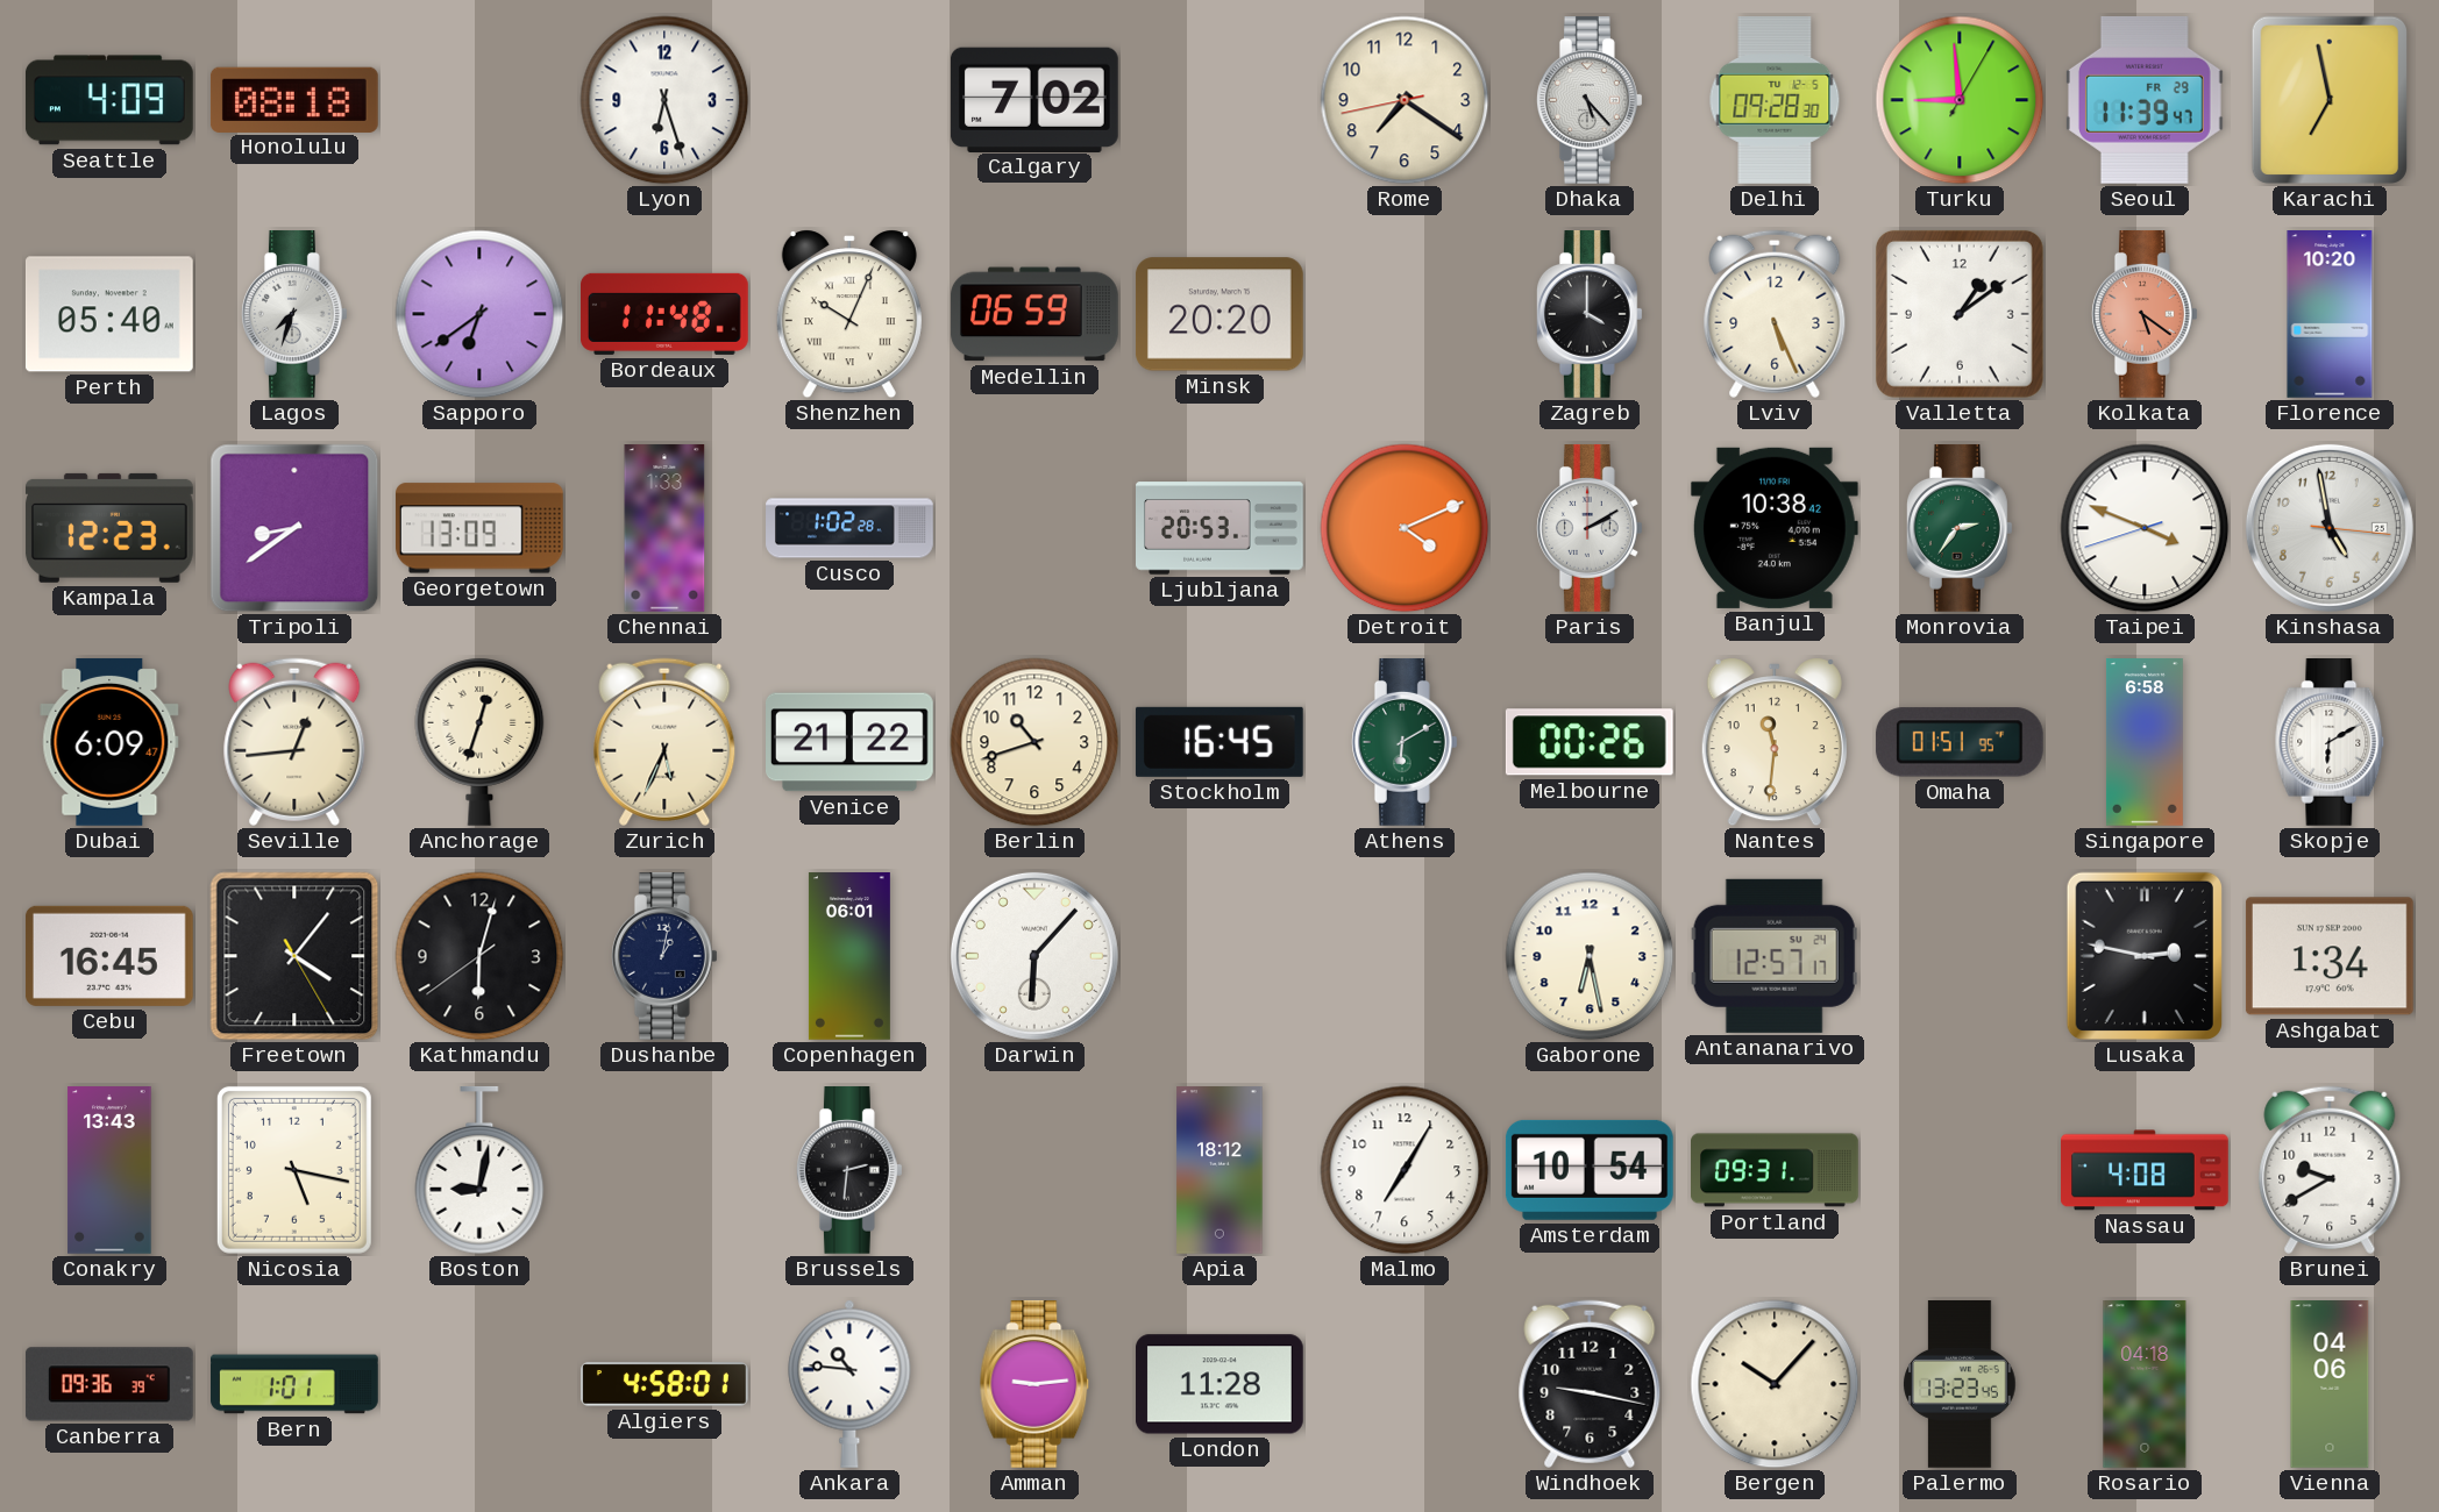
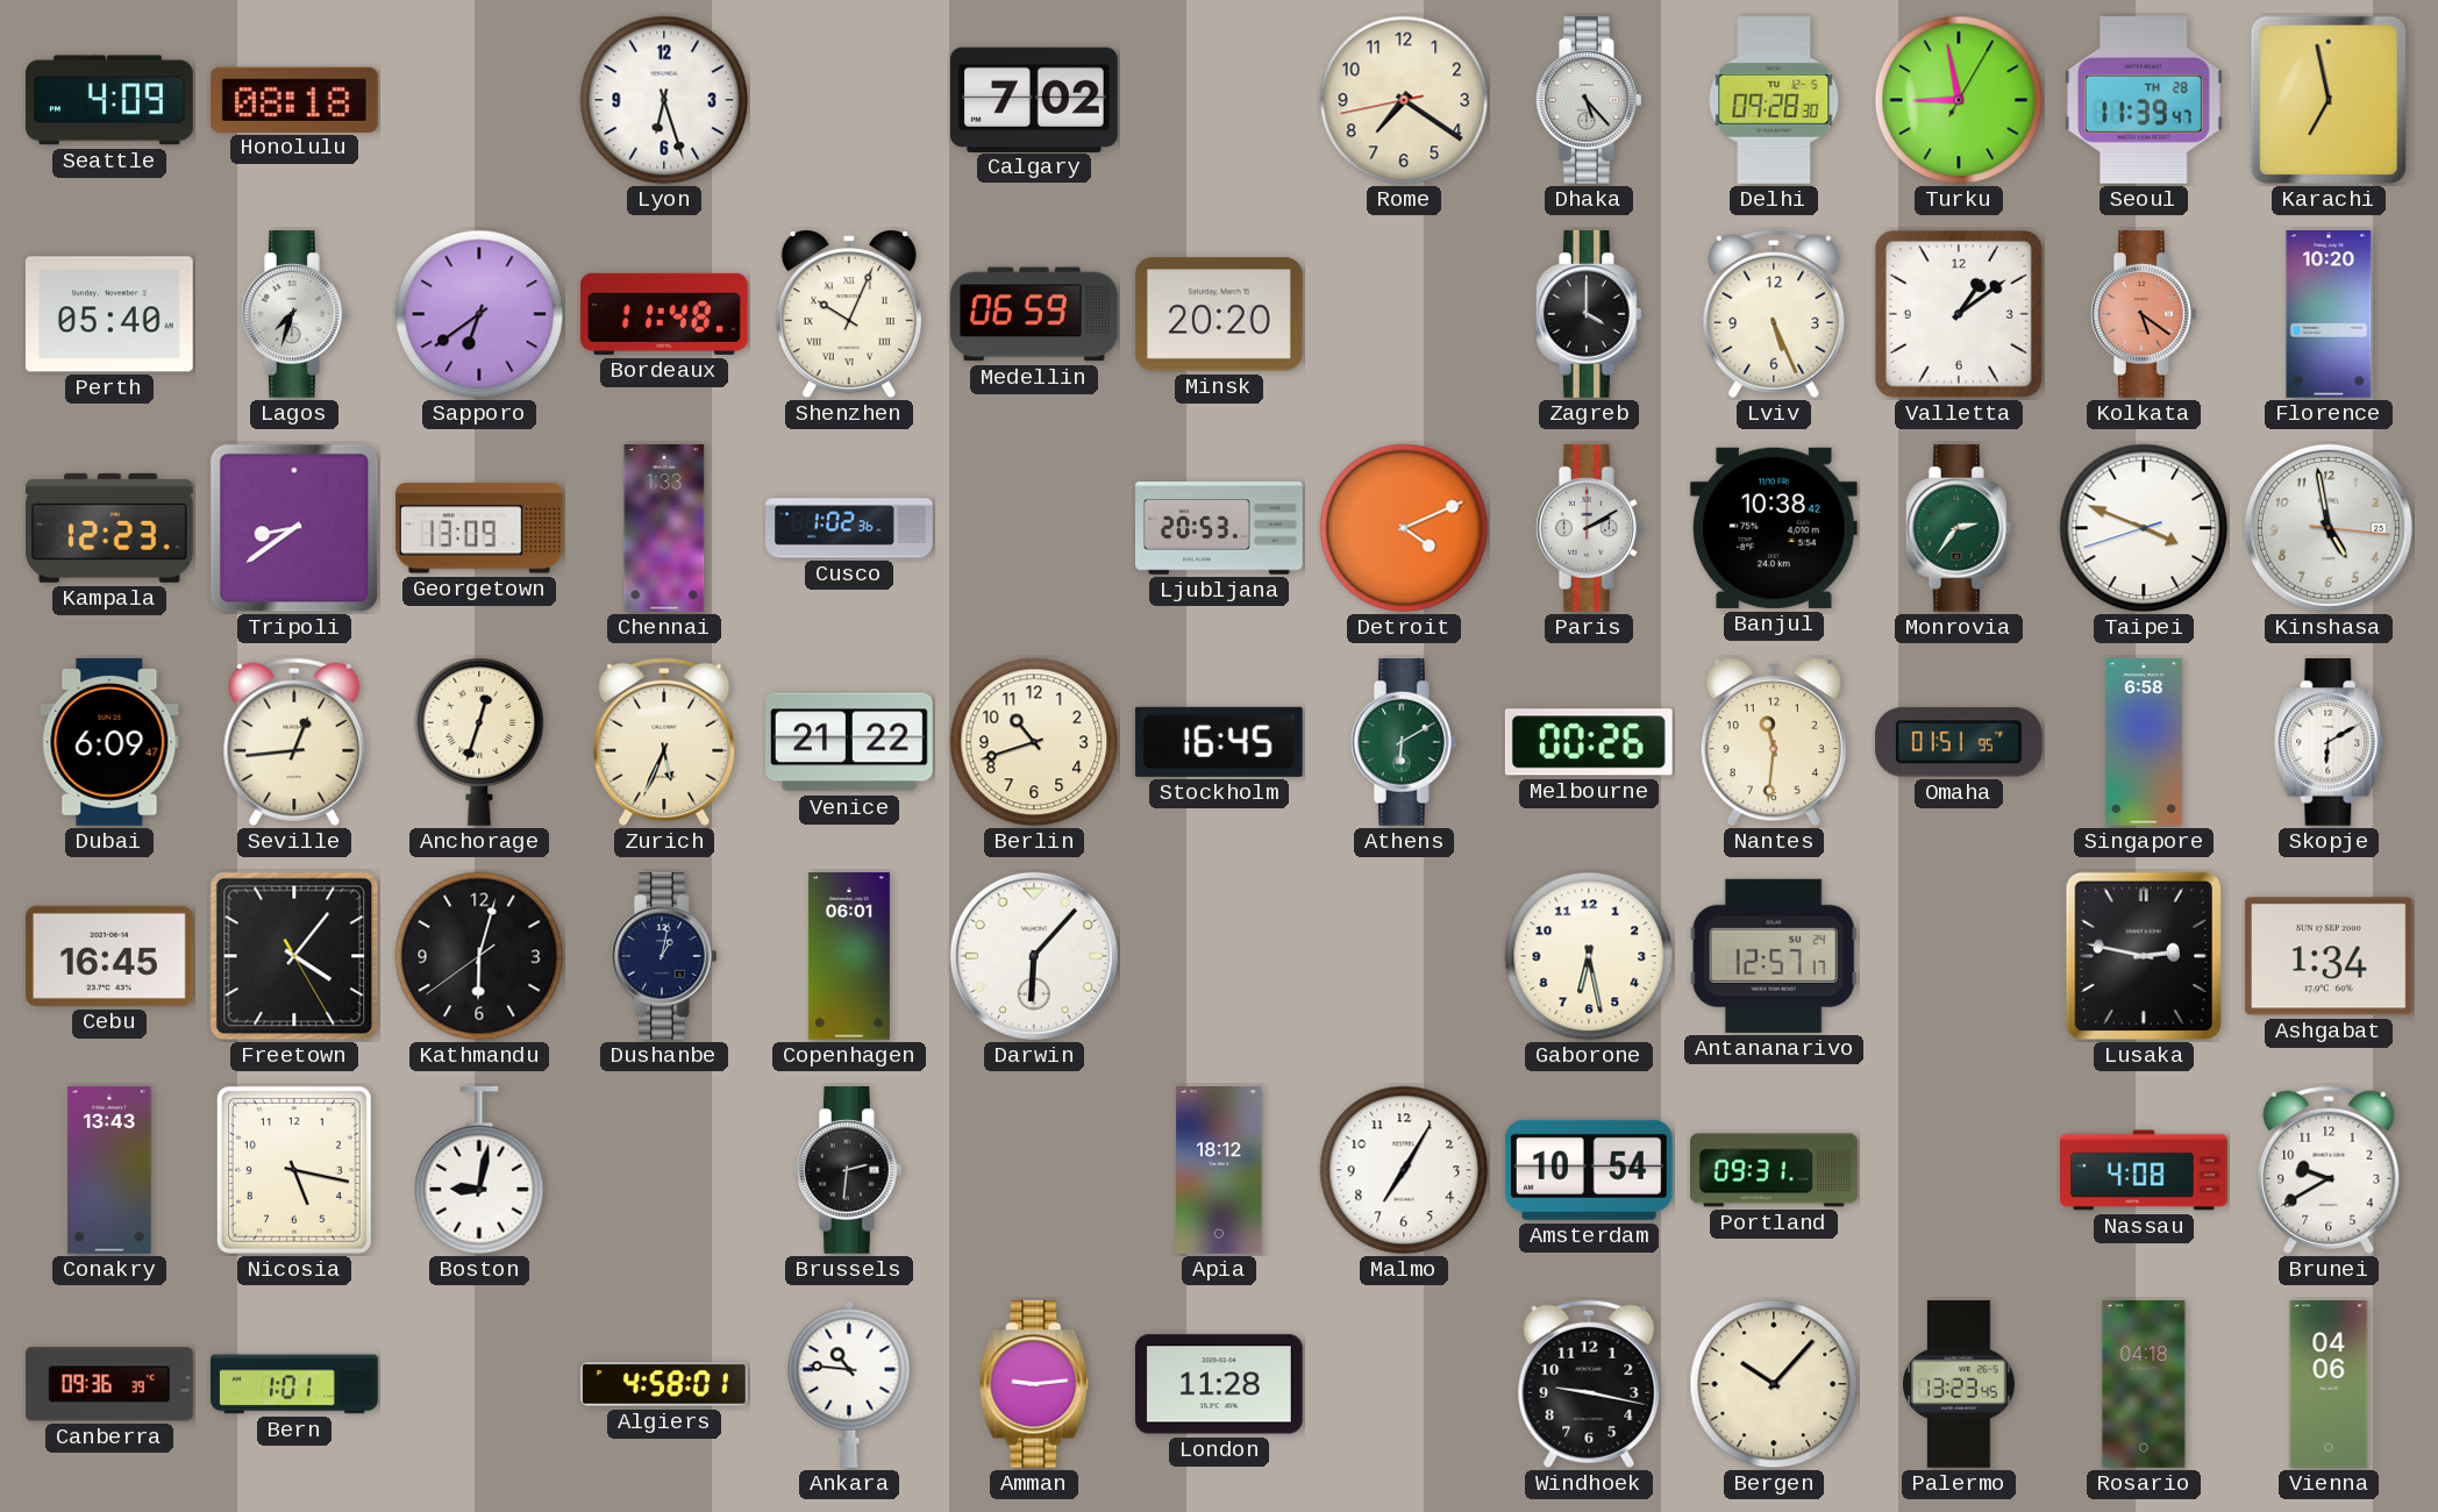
Turku: 8:59 -> 8:58
Seoul date: FR 29 -> TH 28
Cusco: 1:02:28 -> 1:02:36
